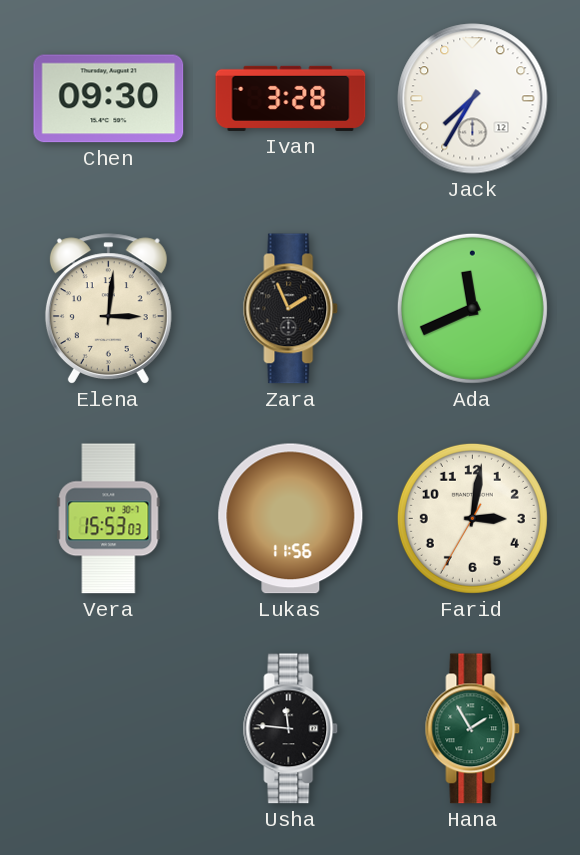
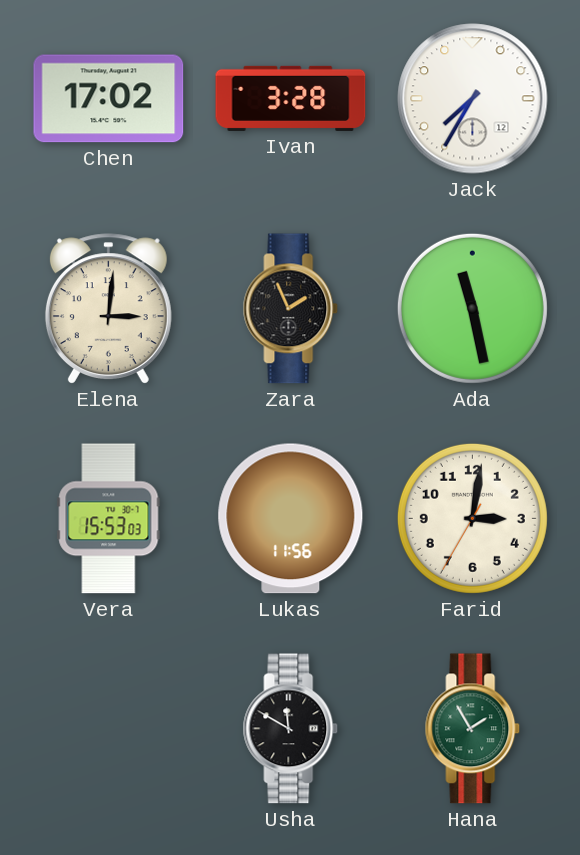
Chen: 09:30 -> 17:02
Ada: 11:41 -> 11:28
Usha: 11:46 -> 11:50
